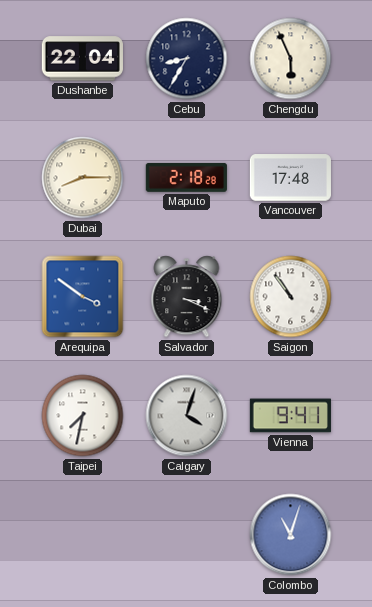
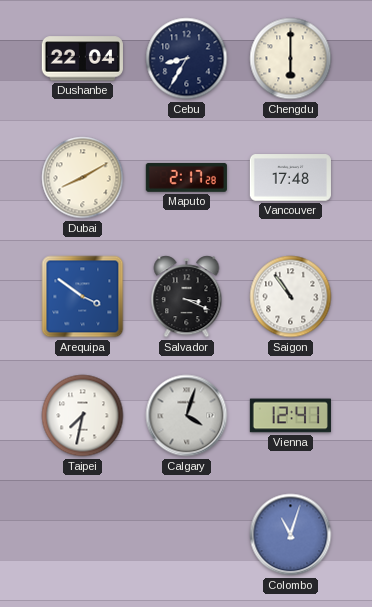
Chengdu: 5:56 -> 6:00
Dubai: 8:15 -> 8:10
Maputo: 2:18 -> 2:17
Vienna: 9:41 -> 12:41
